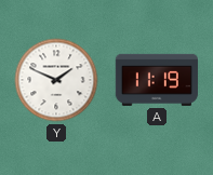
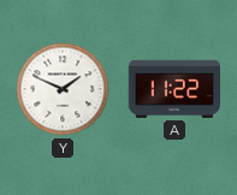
A: 11:19 -> 11:22
